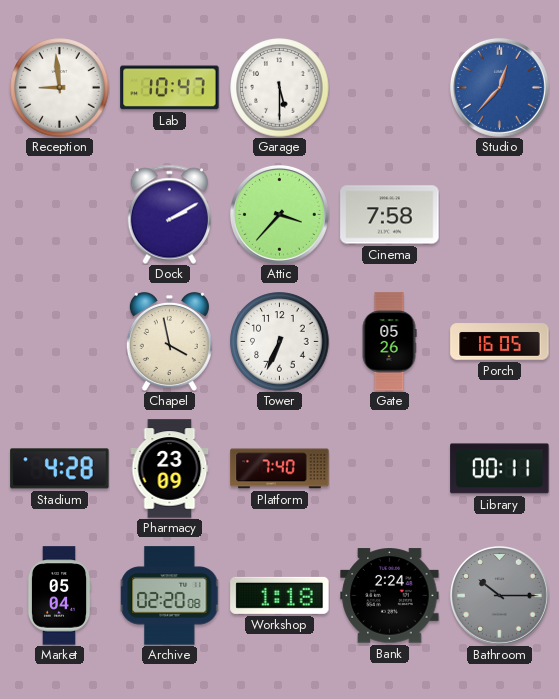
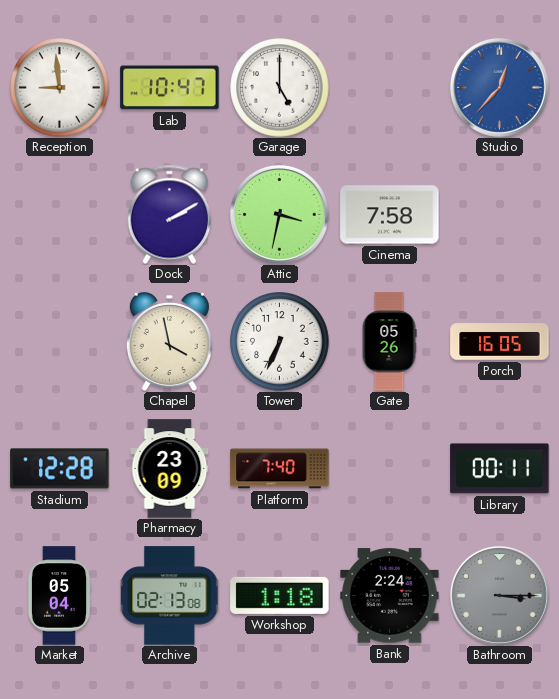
Garage: 5:30 -> 5:00
Attic: 3:37 -> 3:32
Stadium: 4:28 -> 12:28
Archive: 02:20 -> 02:13
Bathroom: 10:15 -> 3:15
